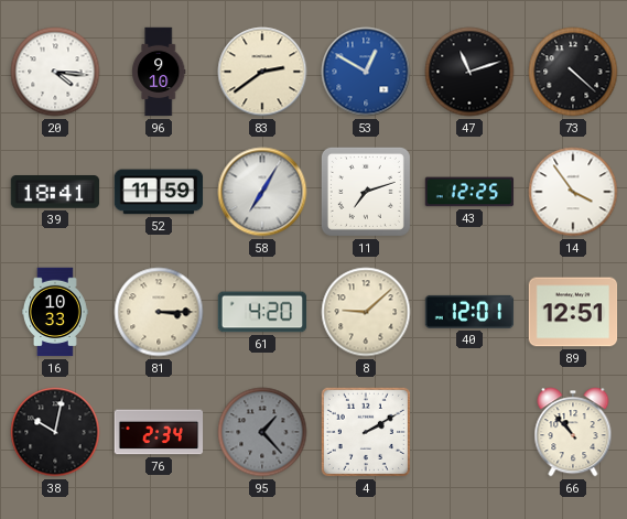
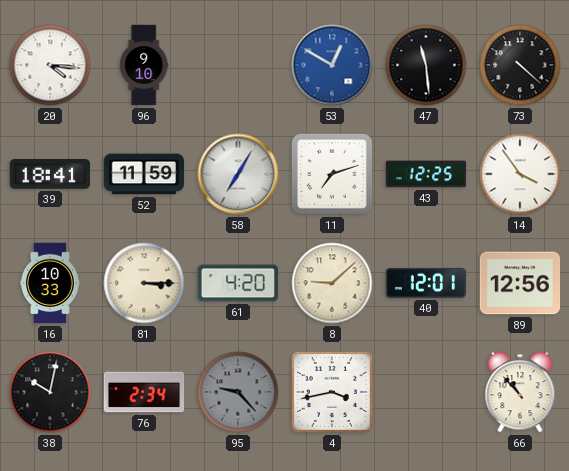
83: 2:39 -> none
47: 11:12 -> 11:29
89: 12:51 -> 12:56
95: 1:23 -> 9:23
4: 2:10 -> 3:43
